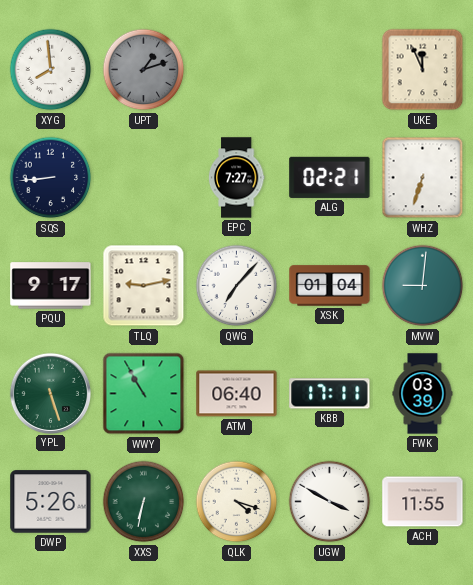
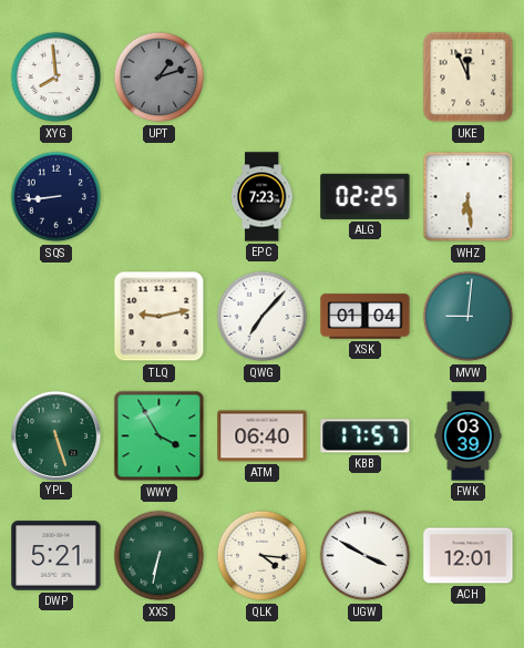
EPC: 7:27 -> 7:23
ALG: 02:21 -> 02:25
WHZ: 6:33 -> 6:29
PQU: 9:17 -> none
WWY: 10:55 -> 3:55
KBB: 17:11 -> 17:57
DWP: 5:26 -> 5:21
QLK: 4:18 -> 4:16
ACH: 11:55 -> 12:01
